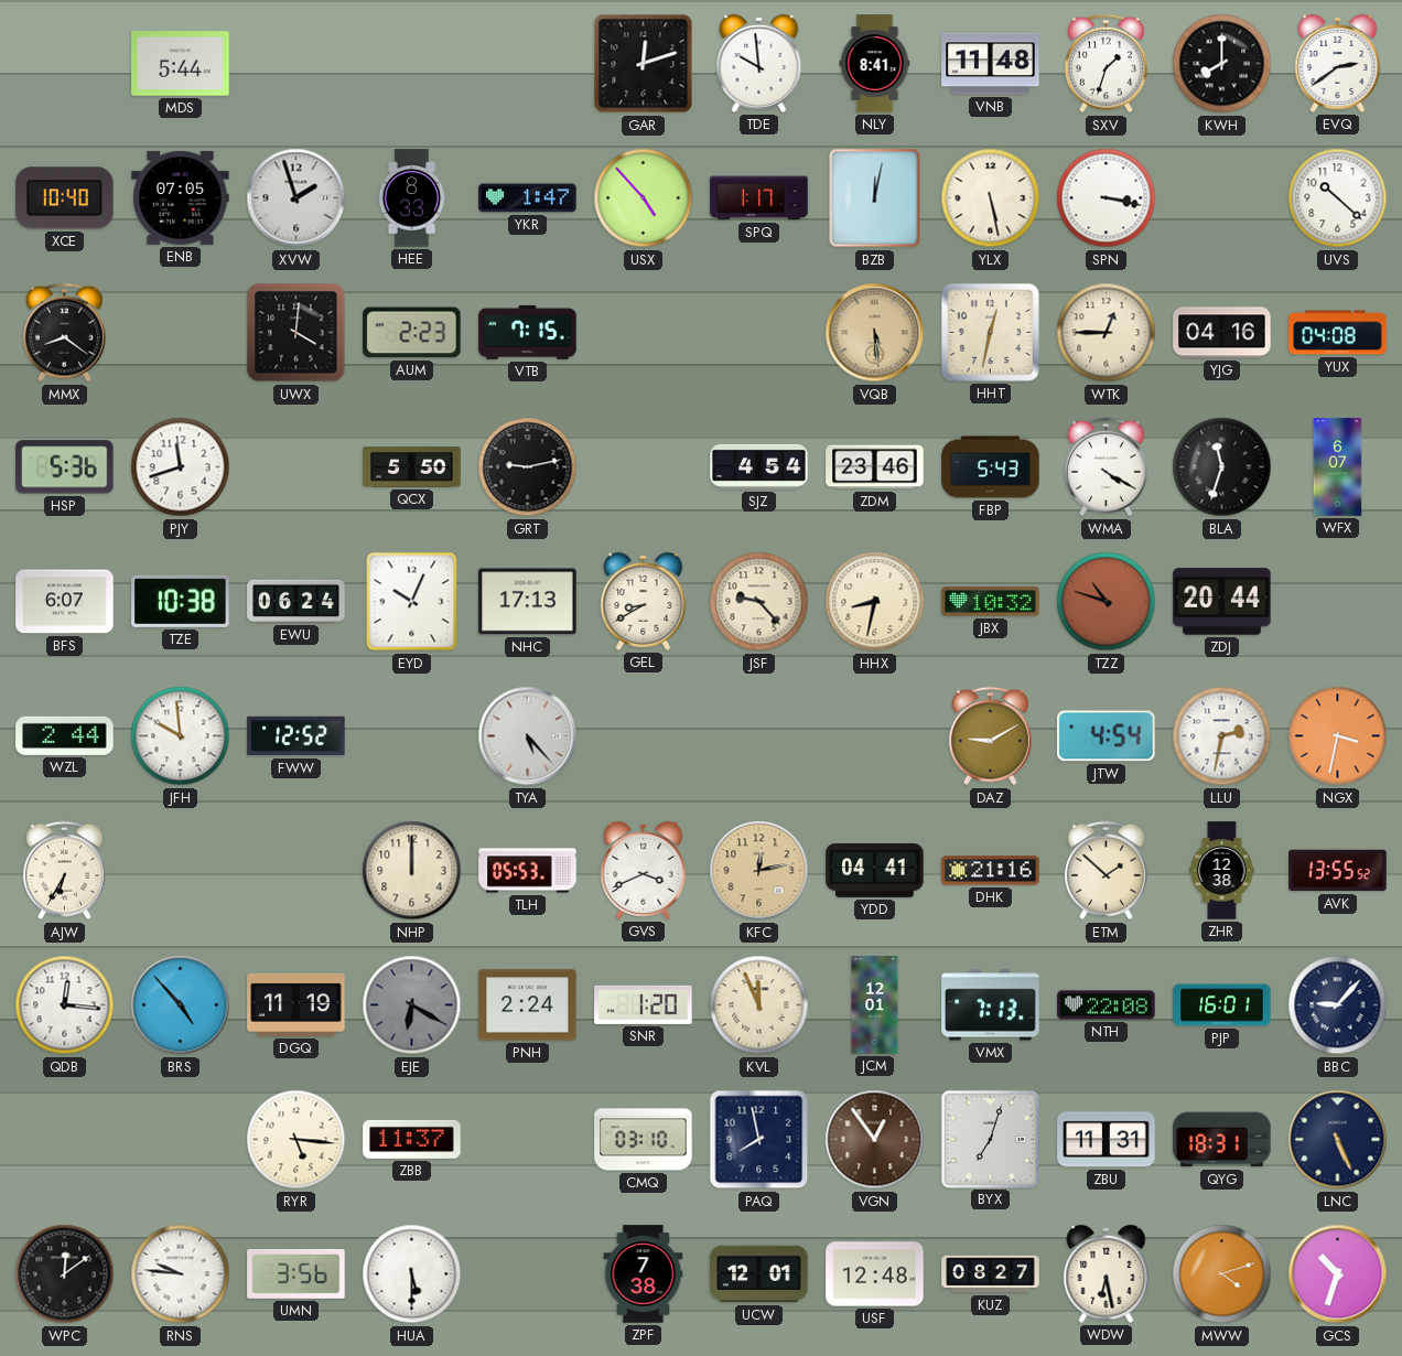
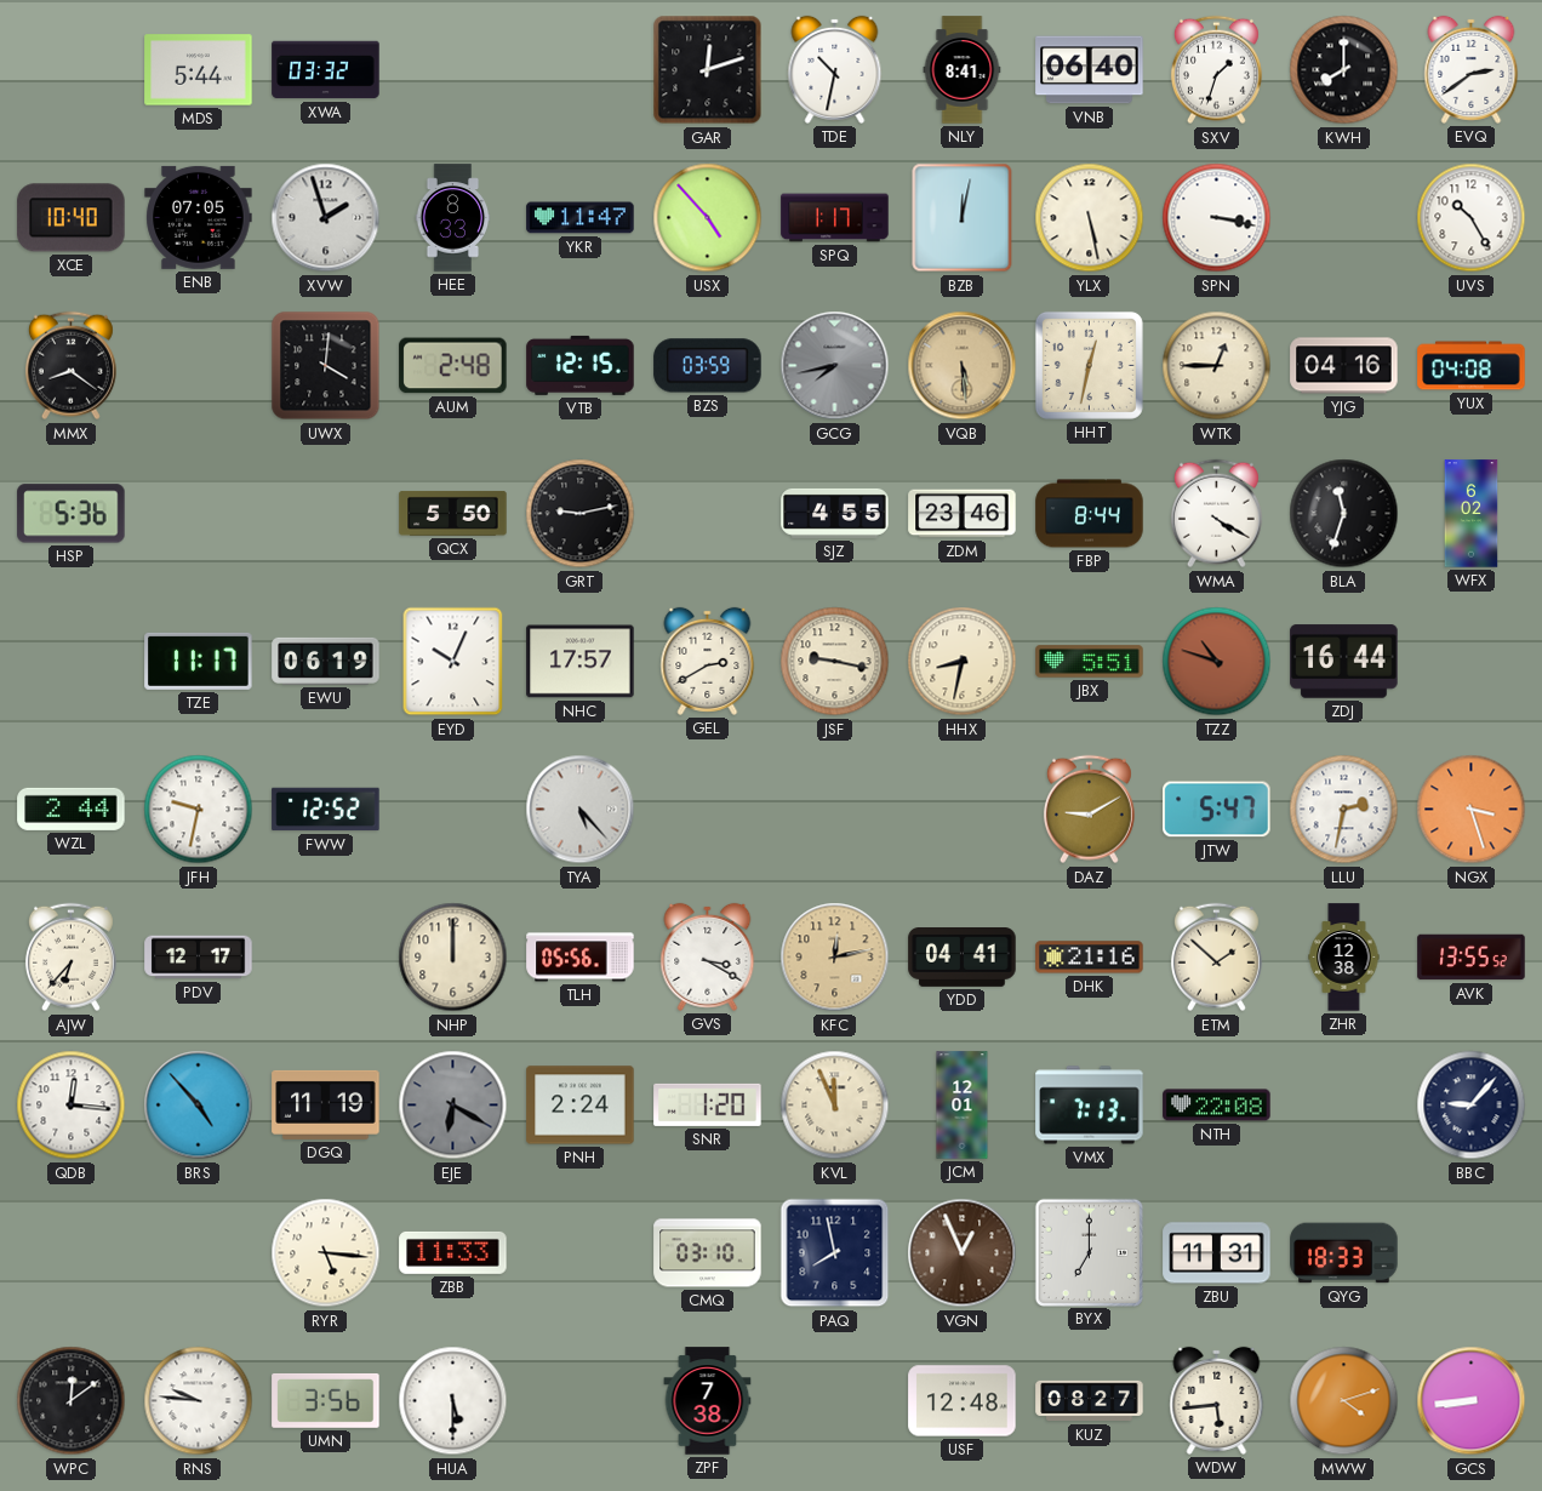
XWA: none -> 03:32
TDE: 9:59 -> 10:32
VNB: 11:48 -> 06:40
YKR: 1:47 -> 11:47
UVS: 10:22 -> 10:25
AUM: 2:23 -> 2:48
VTB: 7:15 -> 12:15
BZS: none -> 03:59
GCG: none -> 7:43
PJY: 11:42 -> none
SJZ: 4:54 -> 4:55
FBP: 5:43 -> 8:44
WFX: 6:07 -> 6:02
BFS: 6:07 -> none
TZE: 10:38 -> 11:17
EWU: 06:24 -> 06:19
NHC: 17:13 -> 17:57
GEL: 8:40 -> 2:40
JSF: 9:23 -> 9:17
JBX: 10:32 -> 5:51
ZDJ: 20:44 -> 16:44
JFH: 9:59 -> 9:32
JTW: 4:54 -> 5:47
NGX: 3:32 -> 3:27
AJW: 6:35 -> 6:37
PDV: none -> 12:17
TLH: 05:53 -> 05:56
GVS: 3:41 -> 3:20
PJP: 16:01 -> none
ZBB: 11:37 -> 11:33
VGN: 12:54 -> 12:56
BYX: 7:03 -> 7:00
QYG: 18:31 -> 18:33
LNC: 5:26 -> none
UCW: 12:01 -> none
WDW: 6:28 -> 5:44
GCS: 10:33 -> 8:44
